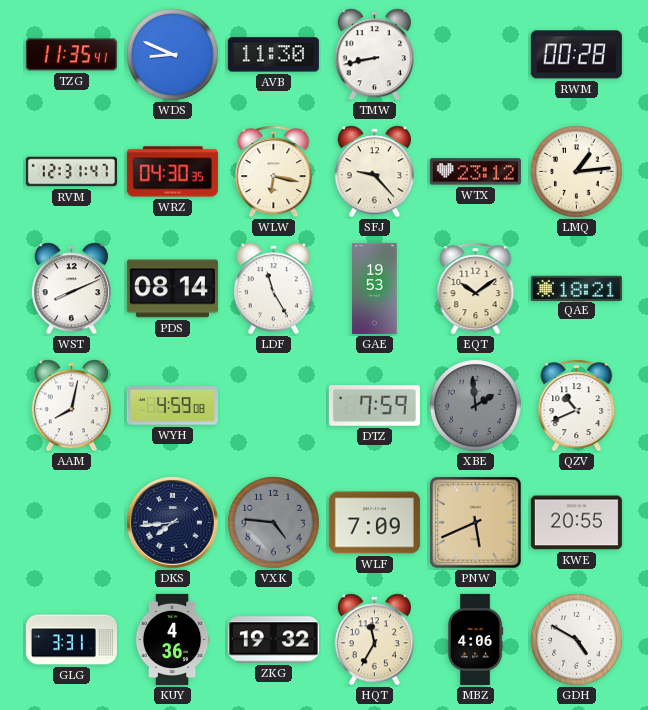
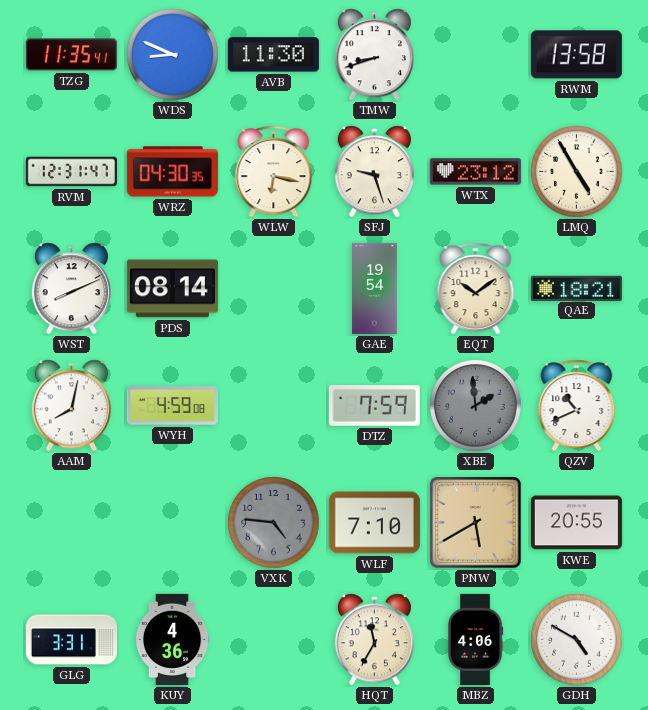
TMW: 8:43 -> 8:42
RWM: 00:28 -> 13:58
SFJ: 9:23 -> 9:27
LMQ: 1:14 -> 4:55
LDF: 11:25 -> none
GAE: 19:53 -> 19:54
DKS: 7:44 -> none
WLF: 7:09 -> 7:10
PNW: 5:41 -> 5:40
ZKG: 19:32 -> none
